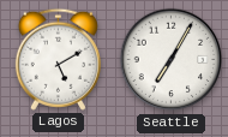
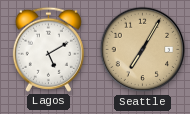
Seattle dial: white -> champagne
